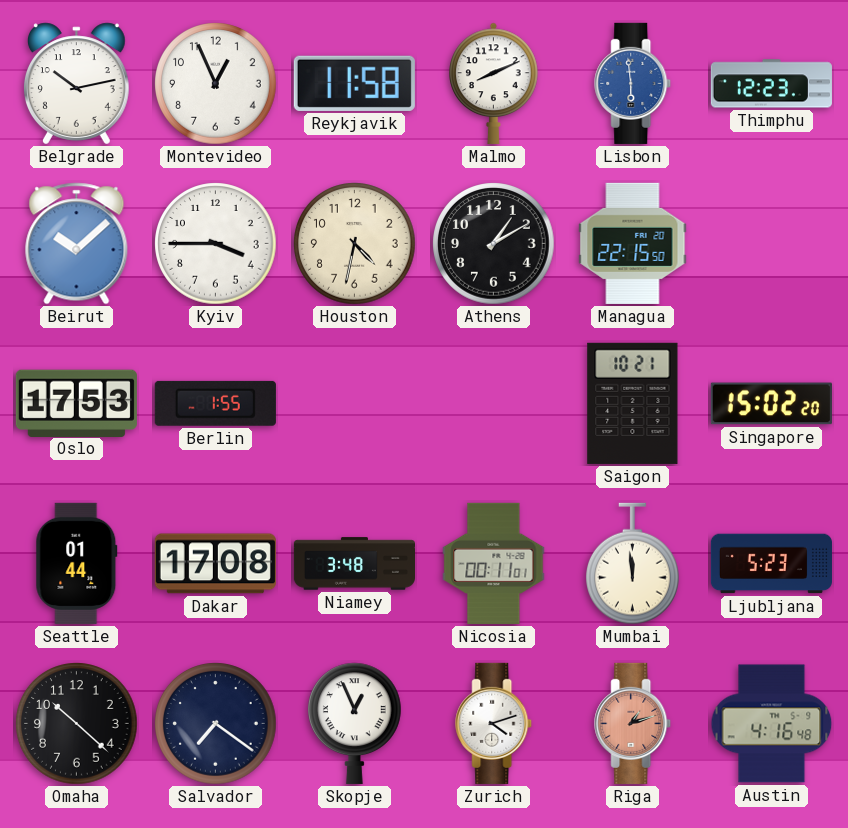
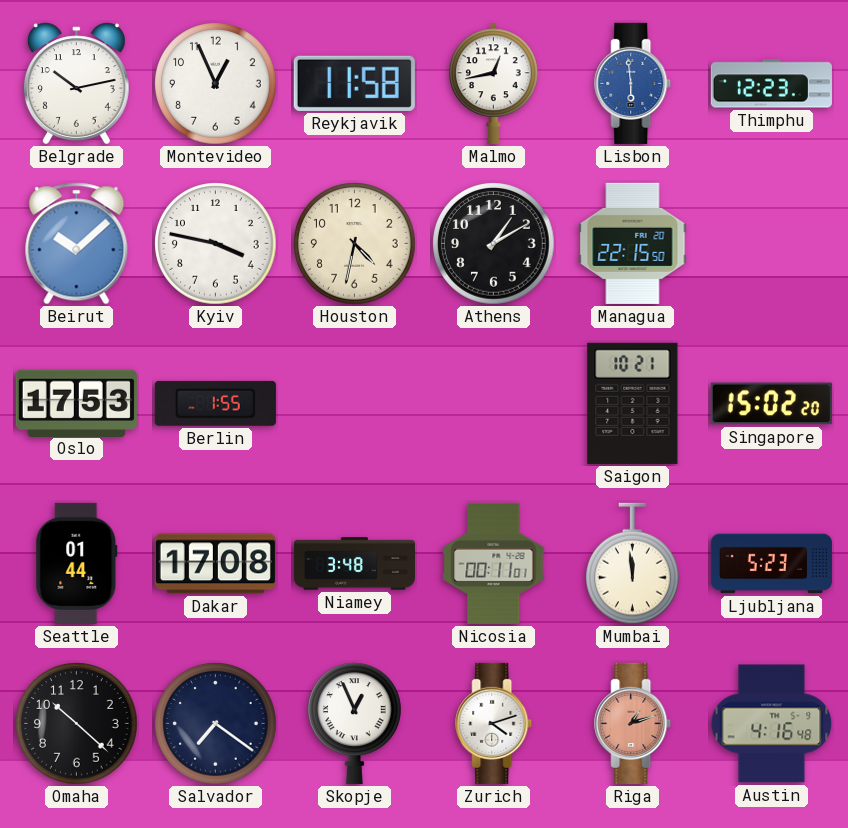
Malmo: 8:11 -> 12:43
Kyiv: 3:45 -> 3:47
